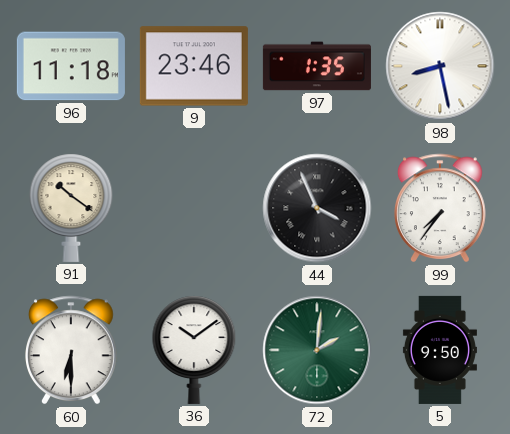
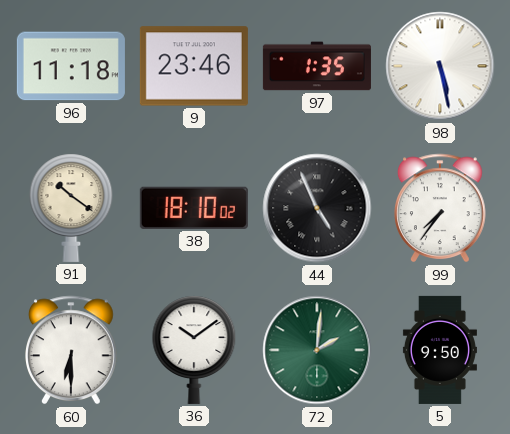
98: 8:28 -> 5:28
38: none -> 18:10
44: 3:56 -> 4:56
